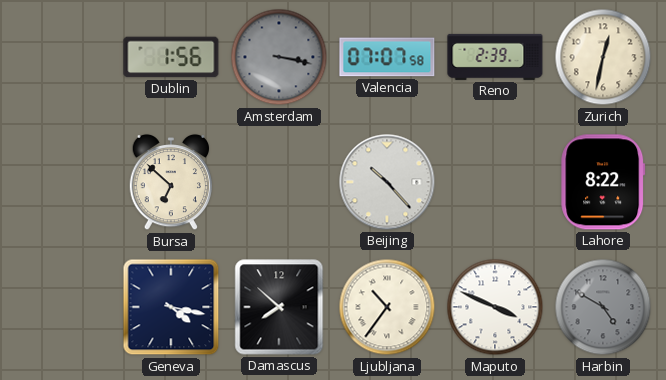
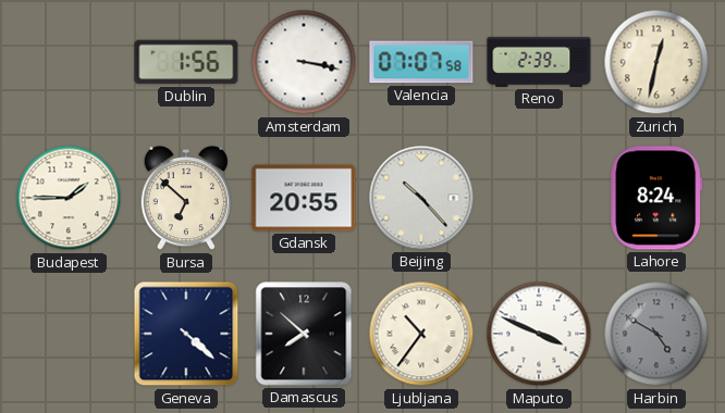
Amsterdam dial: grey -> white
Budapest: none -> 1:45
Gdansk: none -> 20:55
Lahore: 8:22 -> 8:24
Geneva: 4:17 -> 4:22
